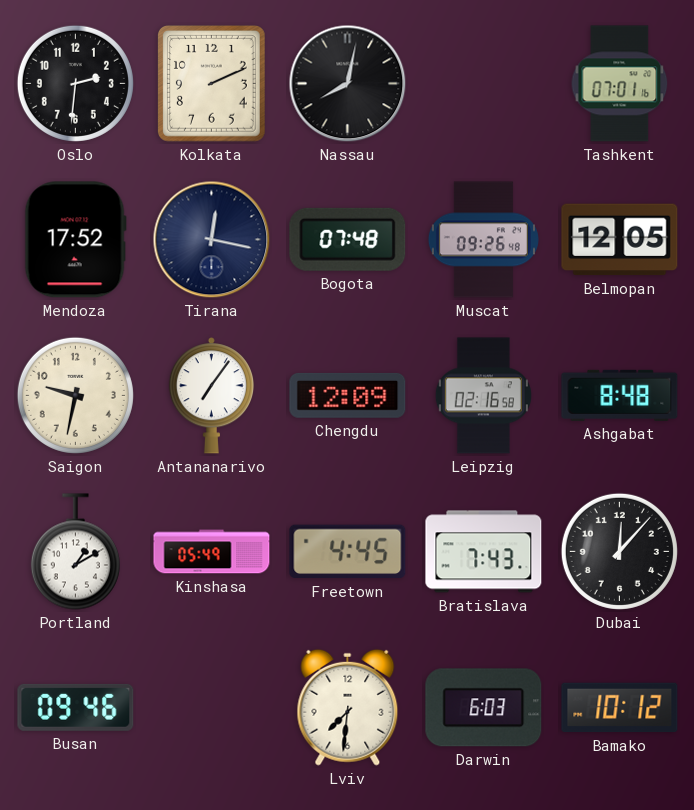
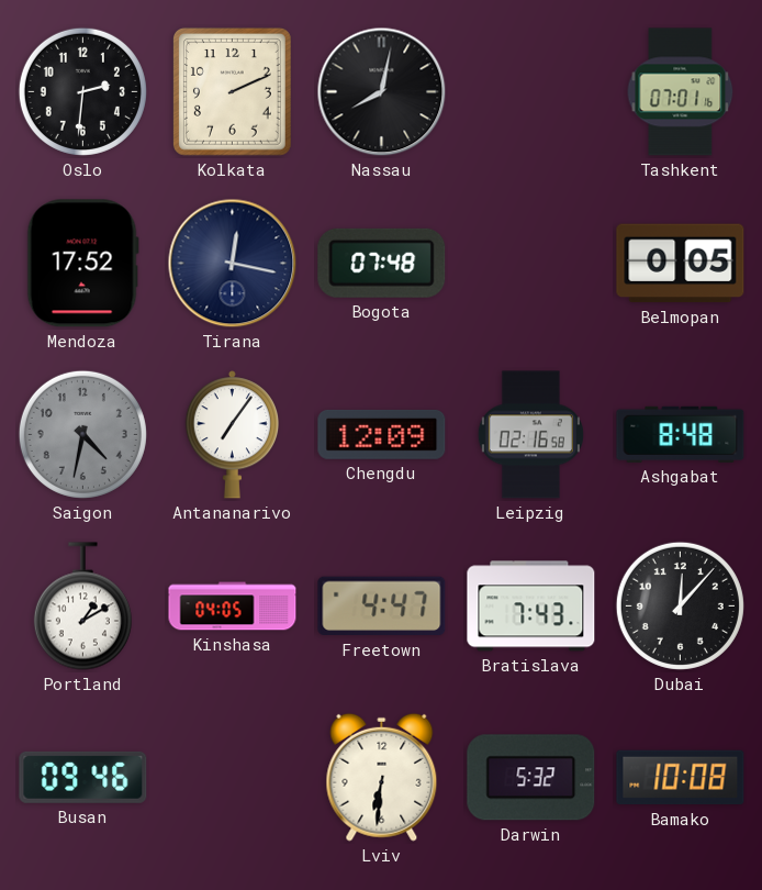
Muscat: 09:26 -> none
Belmopan: 12:05 -> 0:05
Saigon: 9:32 -> 4:32
Saigon dial: cream -> grey
Kinshasa: 05:49 -> 04:05
Freetown: 4:45 -> 4:47
Lviv: 7:31 -> 6:31
Darwin: 6:03 -> 5:32
Bamako: 10:12 -> 10:08
